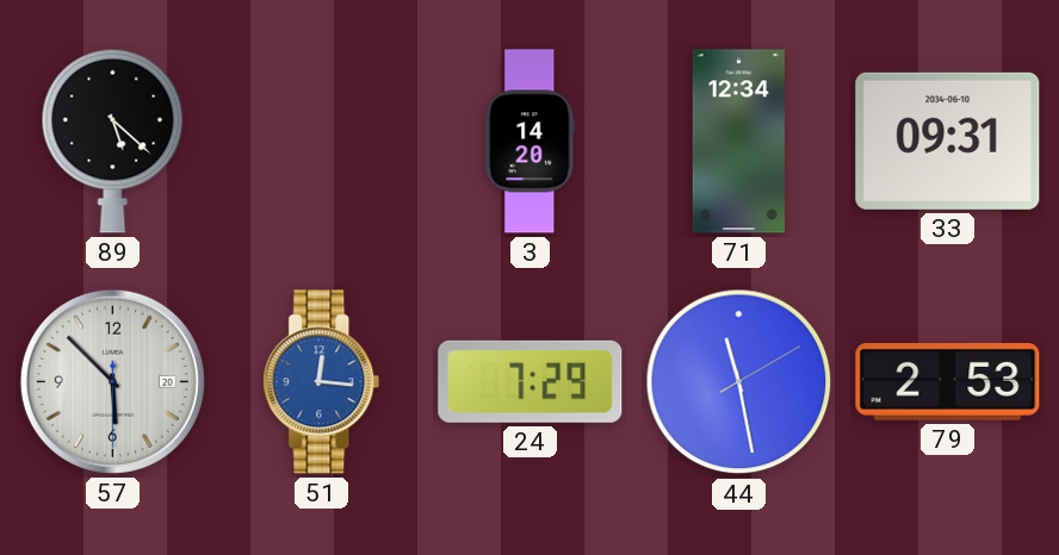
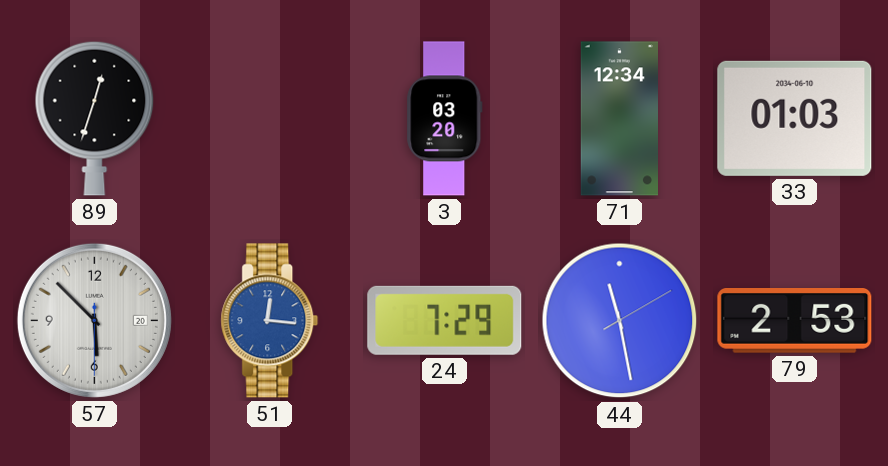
89: 5:22 -> 12:33
3: 14:20 -> 03:20
33: 09:31 -> 01:03
